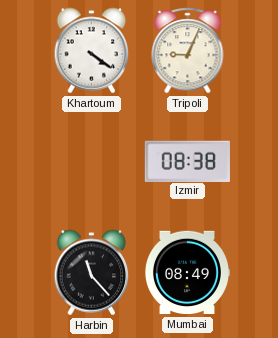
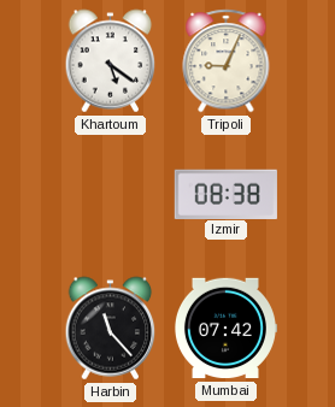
Khartoum: 4:21 -> 5:21
Mumbai: 08:49 -> 07:42
